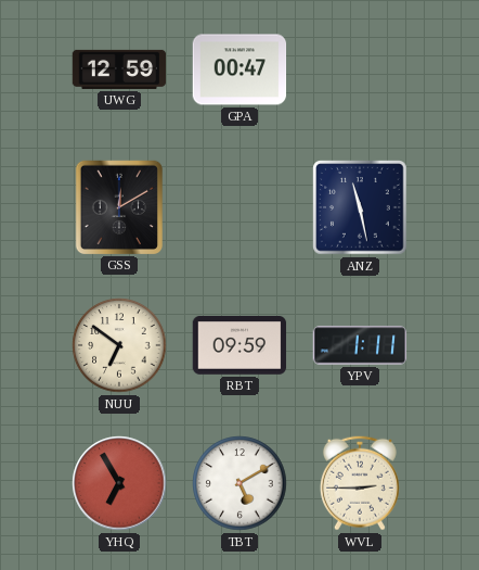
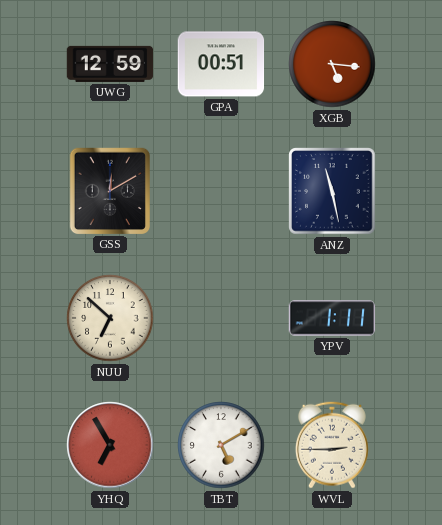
GPA: 00:47 -> 00:51
XGB: none -> 5:16
NUU: 6:51 -> 6:52
RBT: 09:59 -> none
